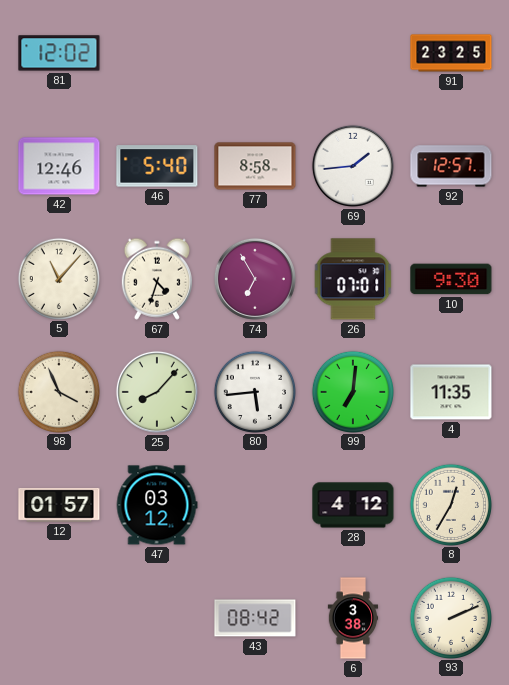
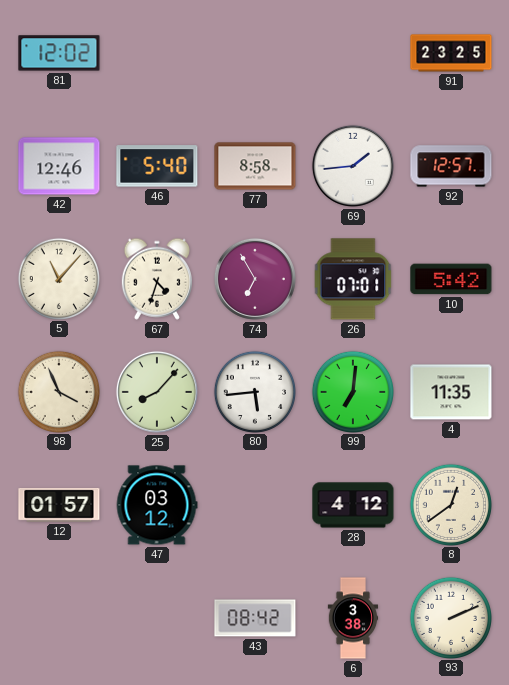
10: 9:30 -> 5:42
8: 12:35 -> 12:39
